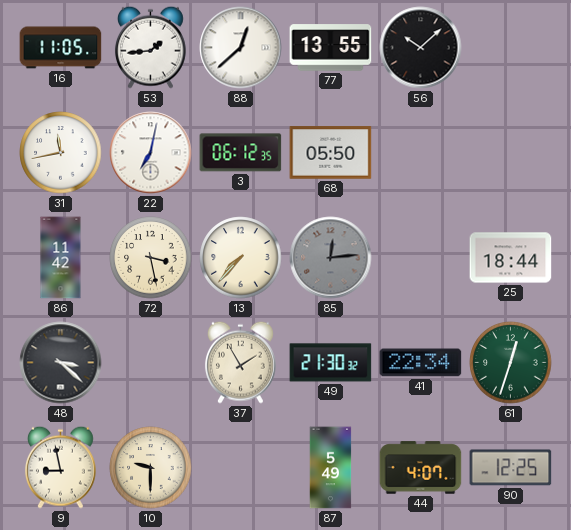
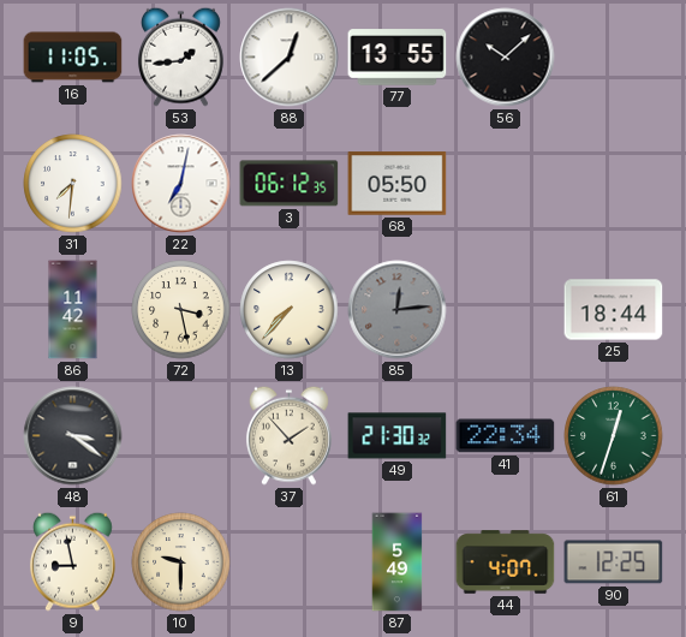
31: 11:43 -> 7:31
48: 3:22 -> 3:21
37: 1:55 -> 1:53
